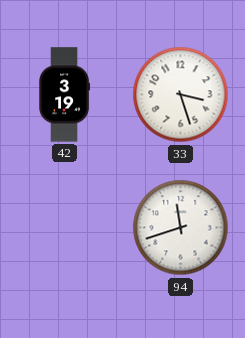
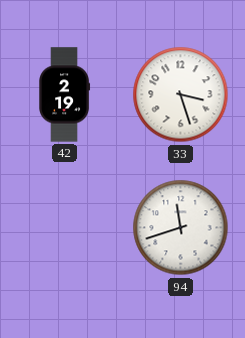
42: 3:19 -> 2:19
